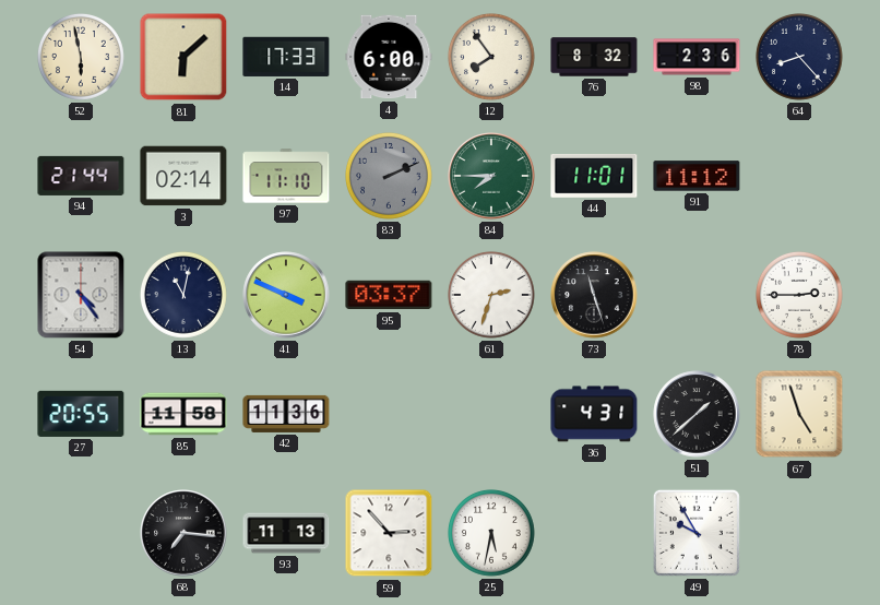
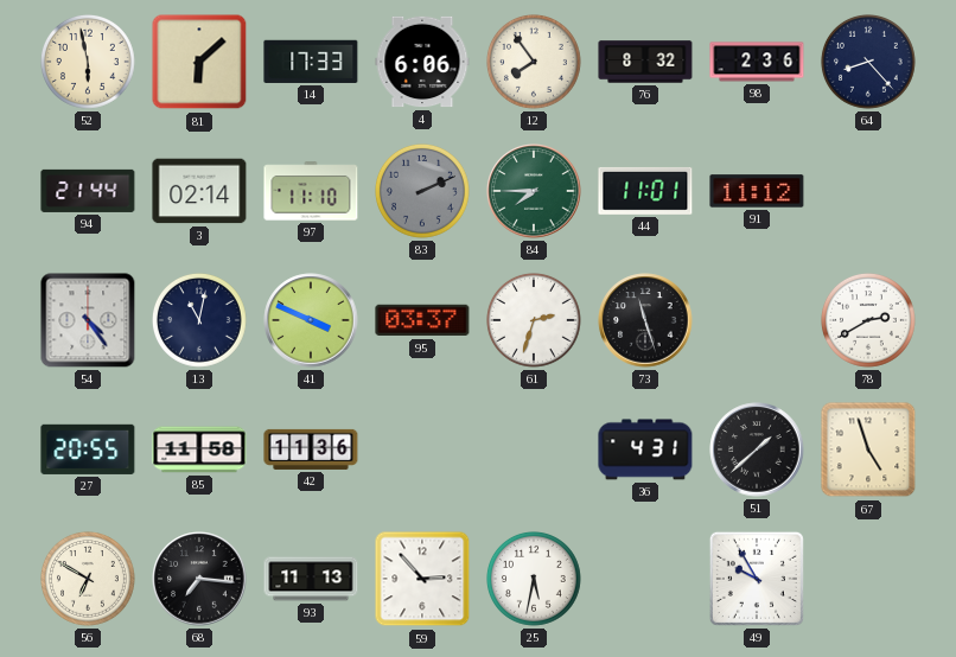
4: 6:00 -> 6:06
78: 2:45 -> 2:40
56: none -> 6:50
